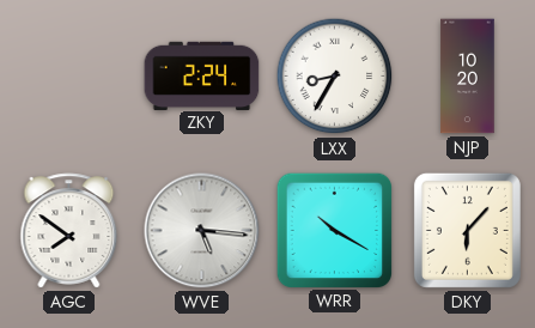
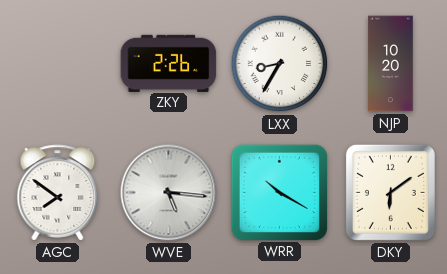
ZKY: 2:24 -> 2:26
DKY: 6:07 -> 6:09
